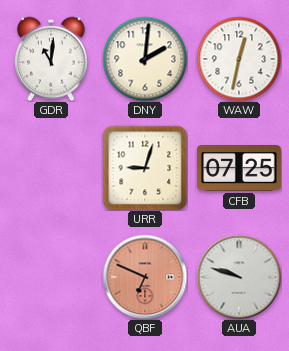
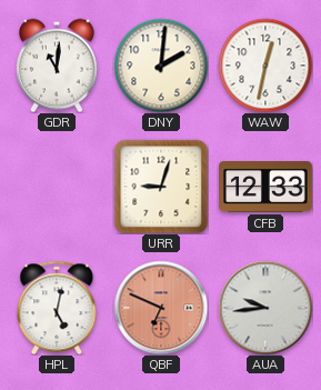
CFB: 07:25 -> 12:33
HPL: none -> 5:02
AUA: 9:48 -> 9:44
